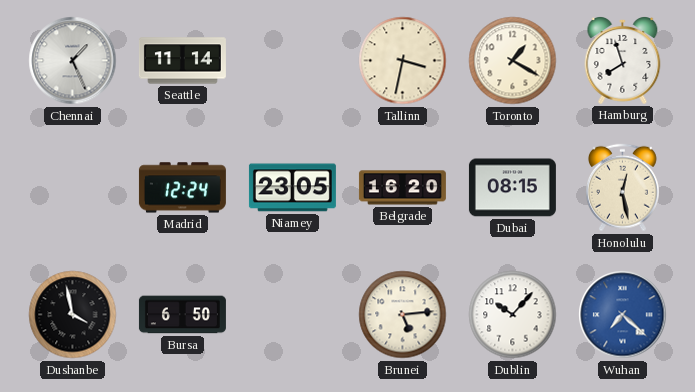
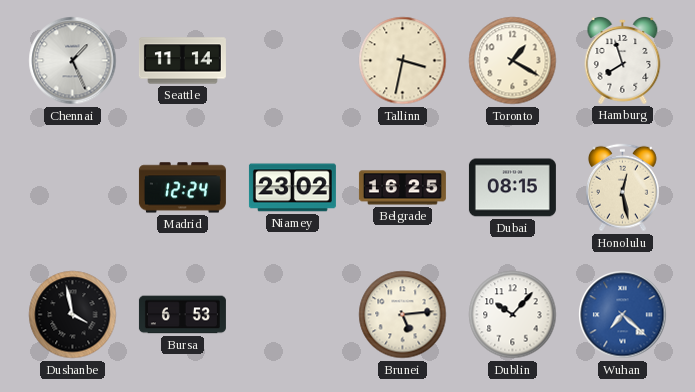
Niamey: 23:05 -> 23:02
Belgrade: 16:20 -> 16:25
Bursa: 6:50 -> 6:53
